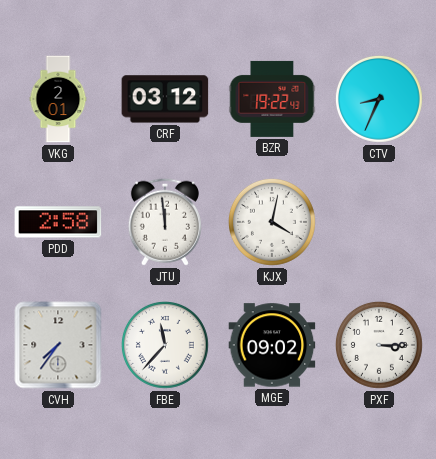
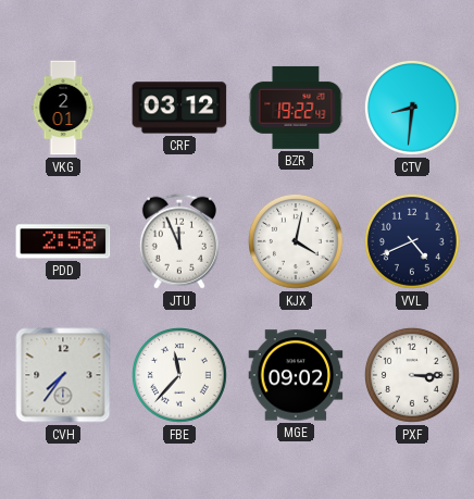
CTV: 8:34 -> 8:31
JTU: 11:59 -> 11:56
VVL: none -> 4:41
